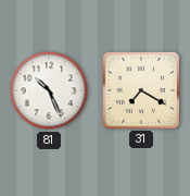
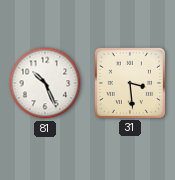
31: 7:20 -> 3:29
